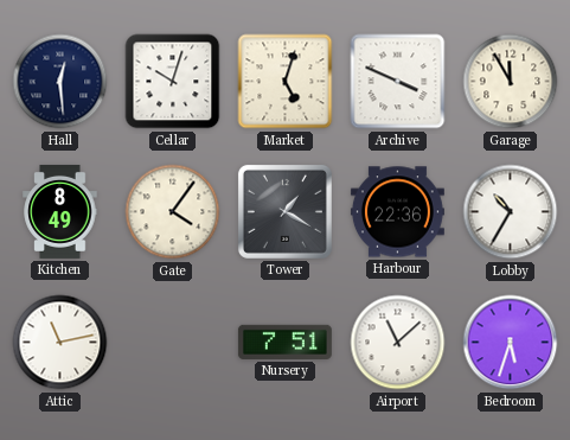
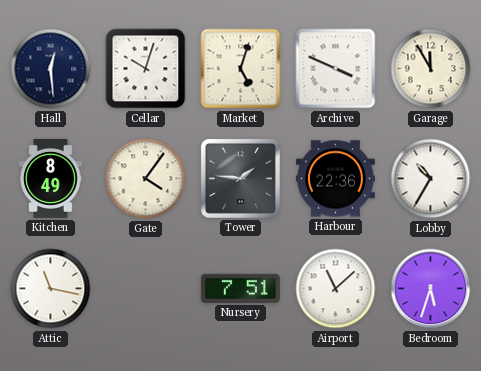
Tower: 1:20 -> 1:46
Attic: 11:13 -> 11:17
